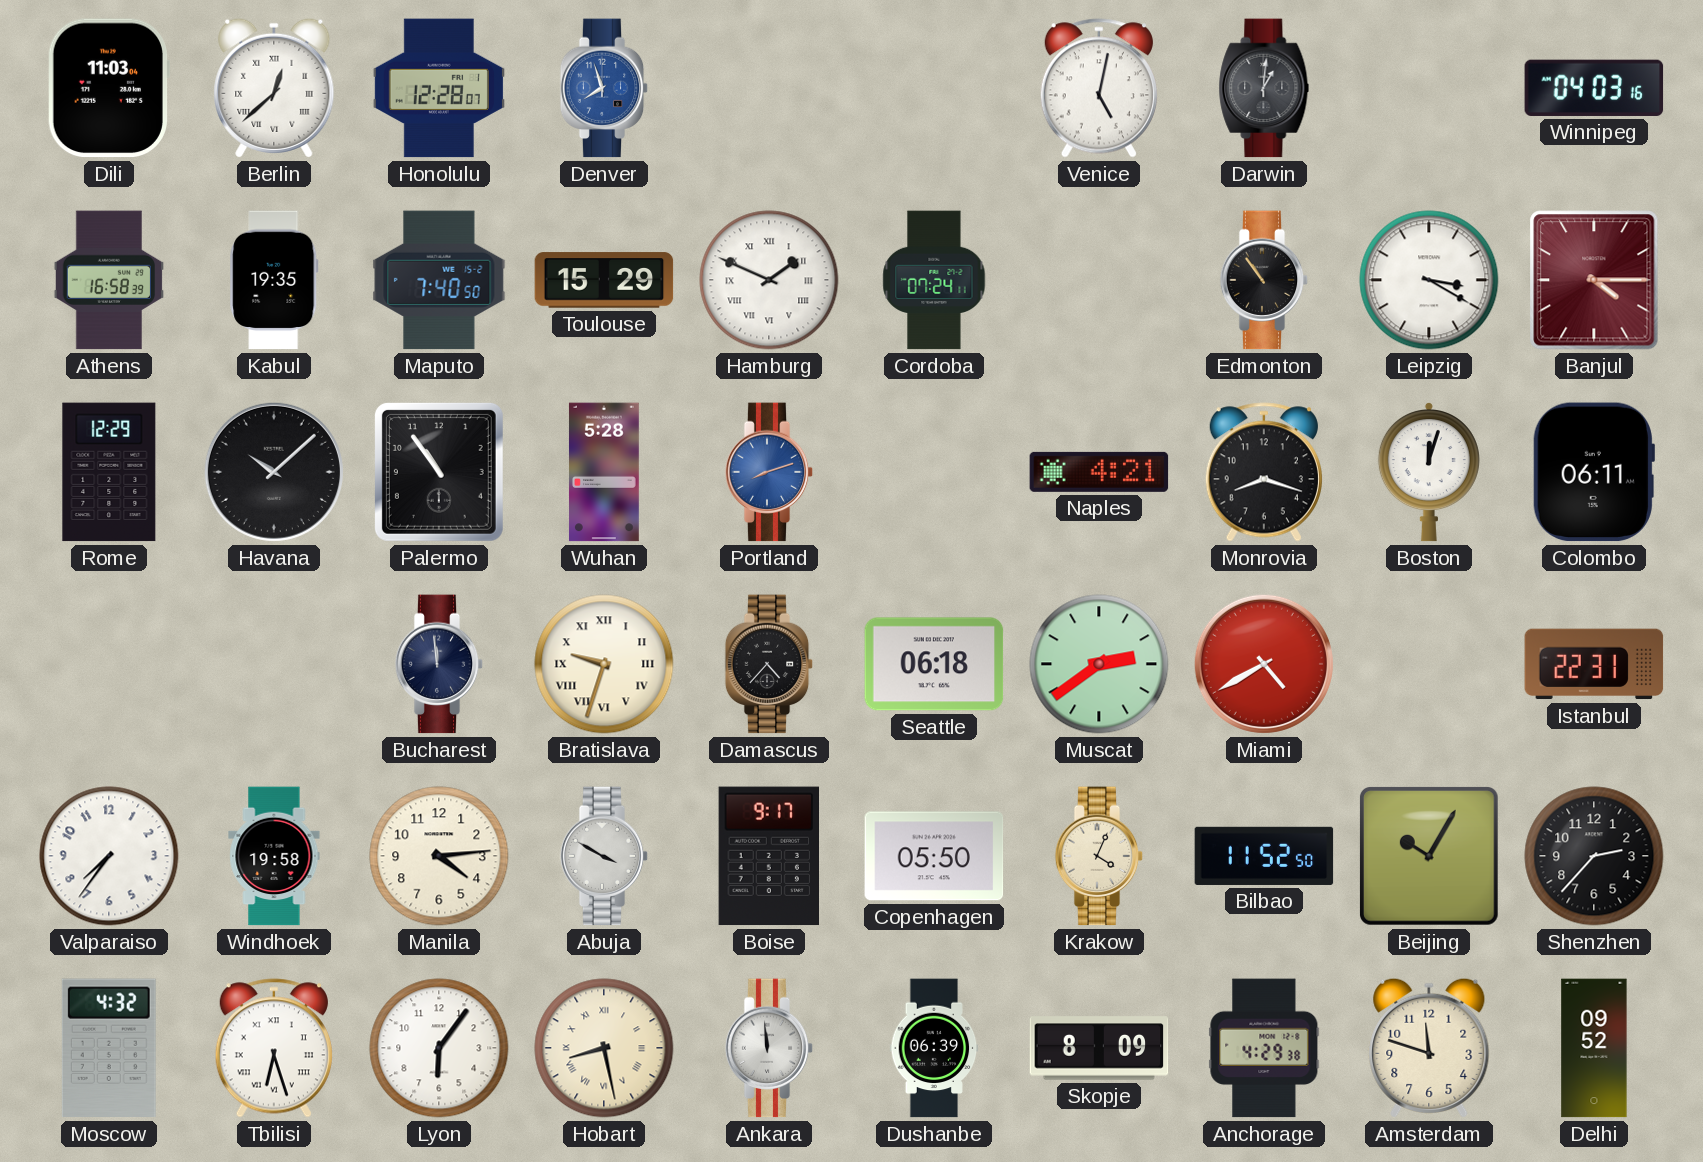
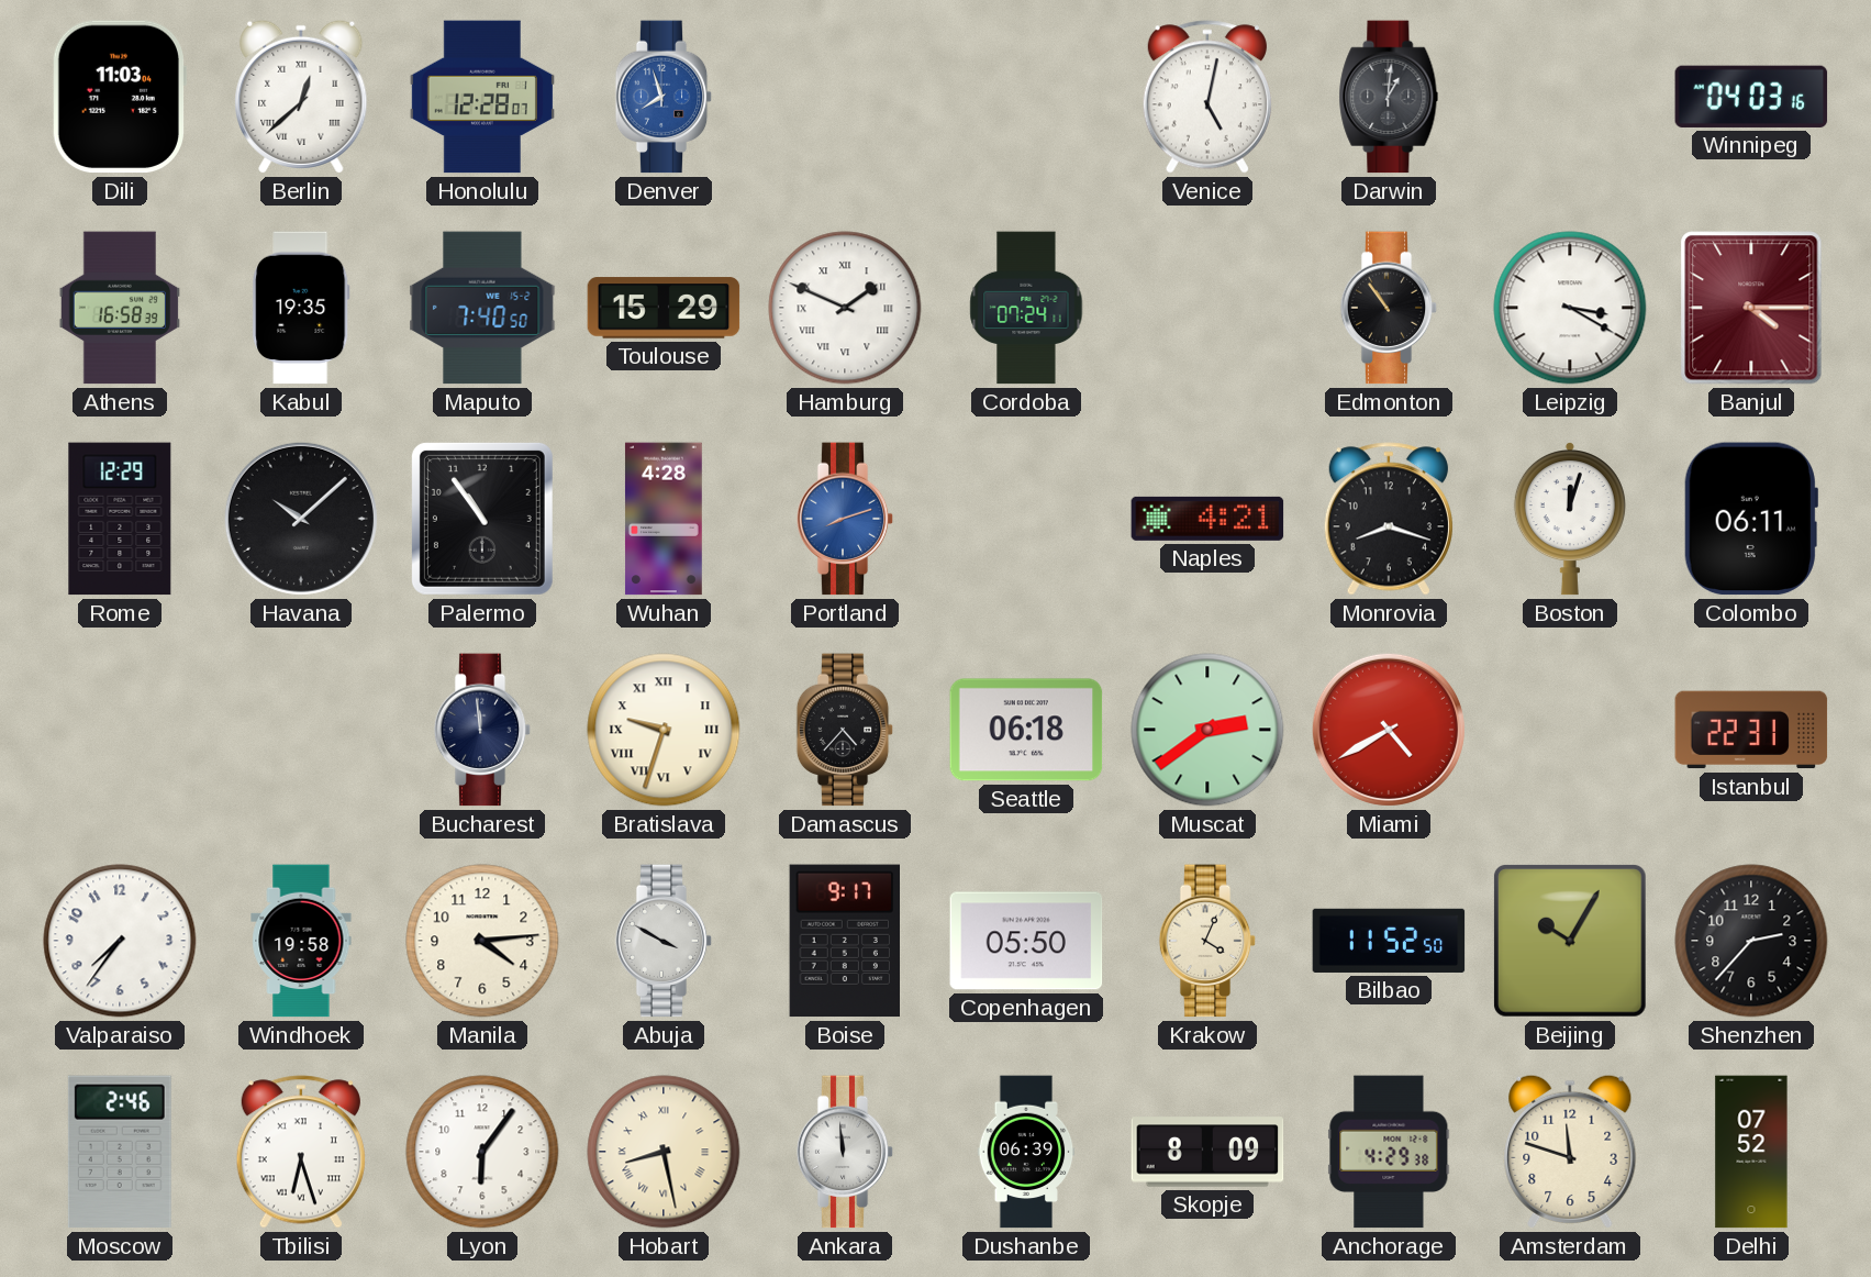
Wuhan: 5:28 -> 4:28
Moscow: 4:32 -> 2:46
Delhi: 09:52 -> 07:52
